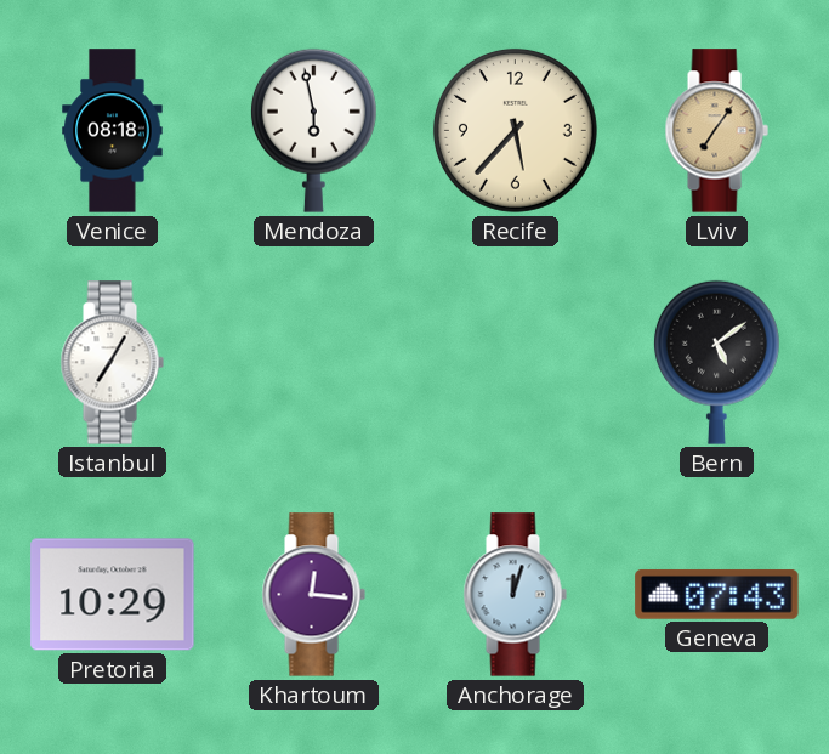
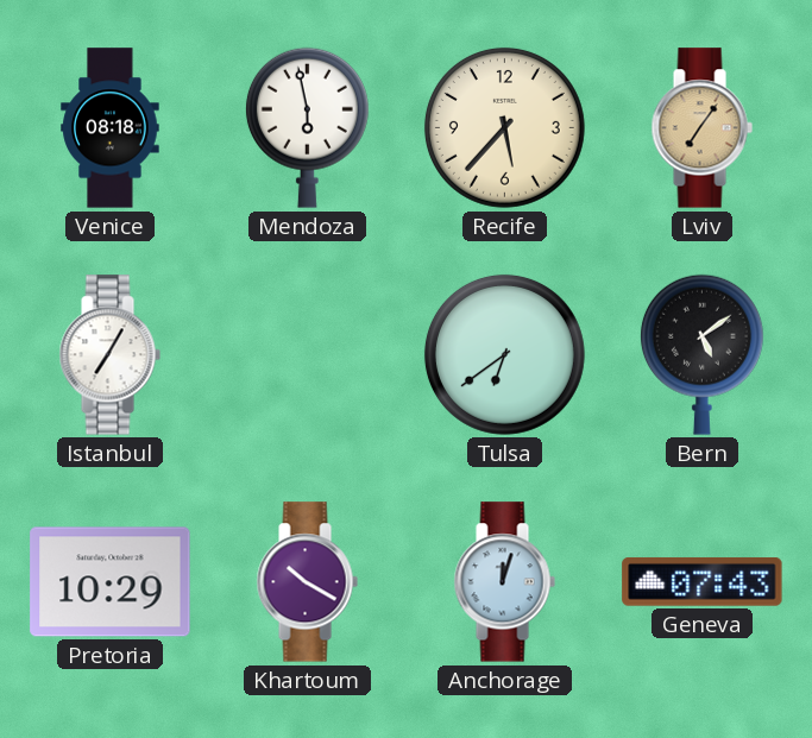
Tulsa: none -> 6:39
Khartoum: 12:16 -> 10:20
